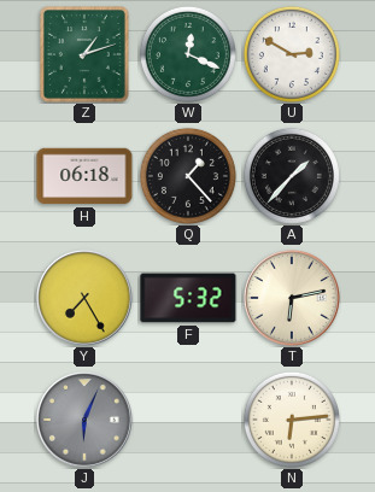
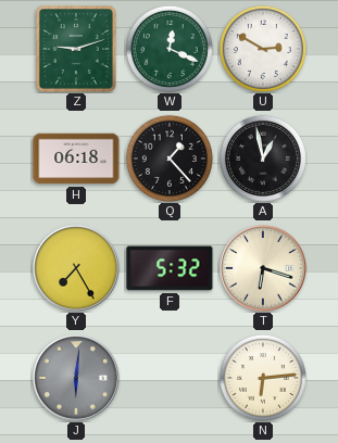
Z: 1:12 -> 9:12
A: 1:37 -> 12:58
T: 6:13 -> 6:18
J: 6:04 -> 6:01
